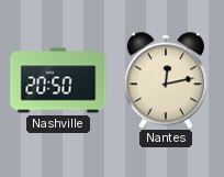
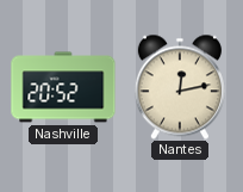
Nashville: 20:50 -> 20:52
